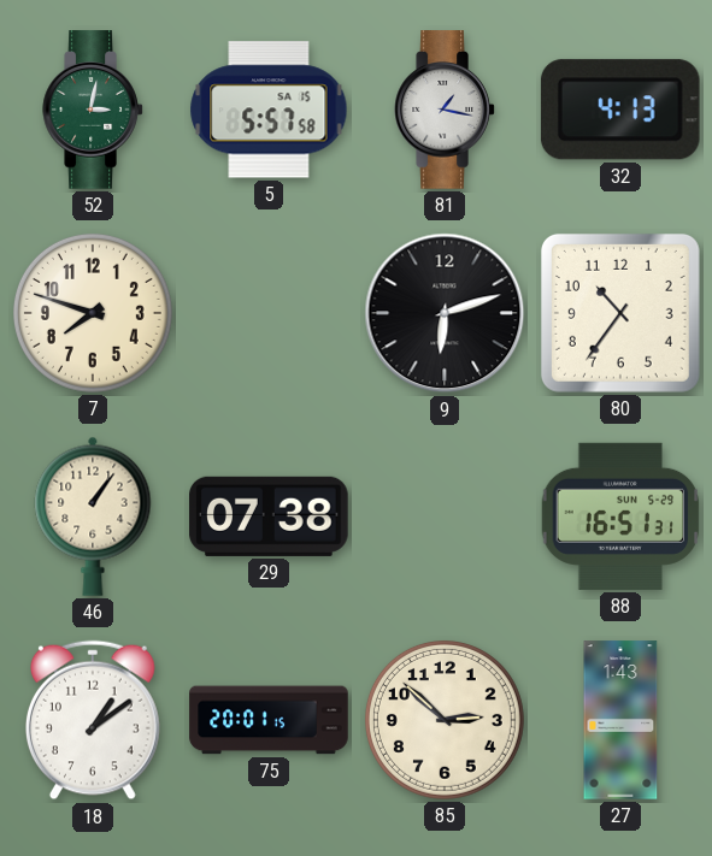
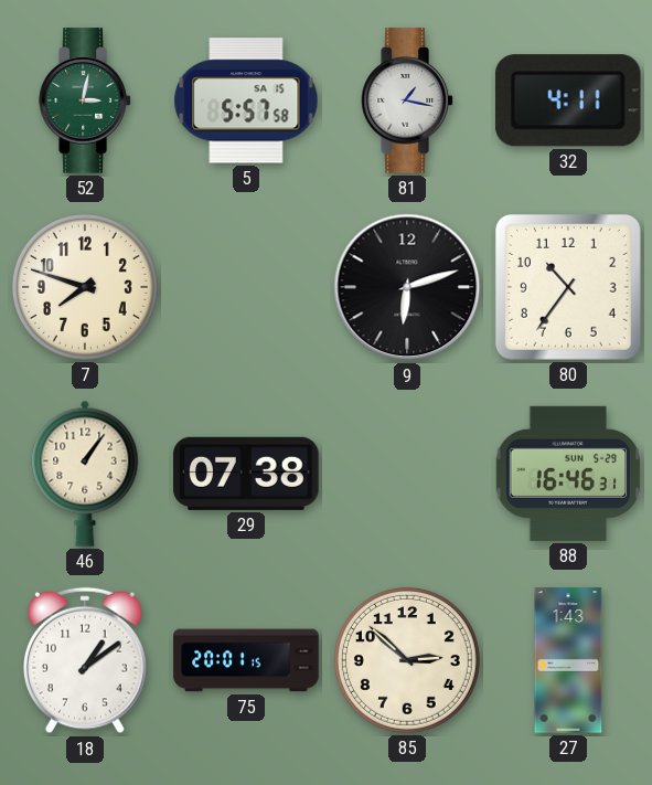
32: 4:13 -> 4:11
88: 16:51 -> 16:46
